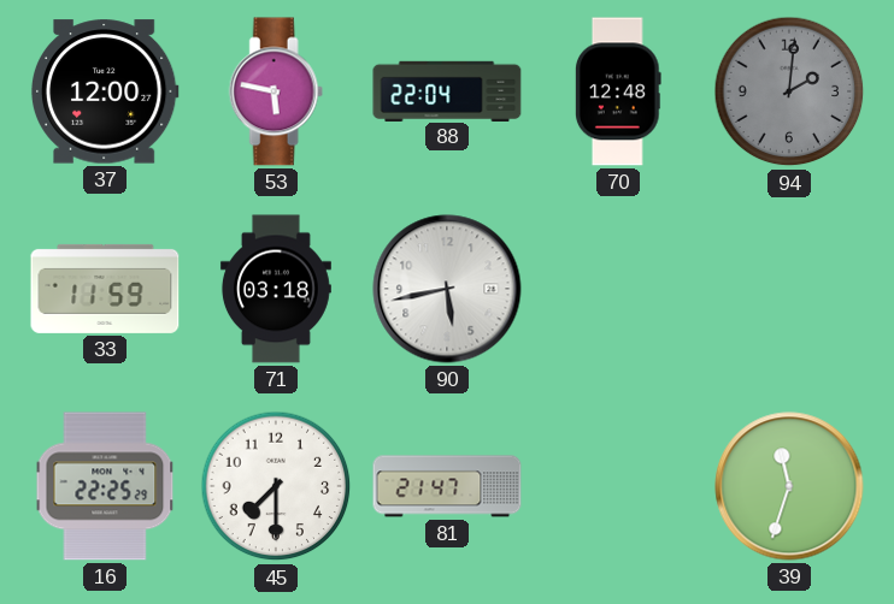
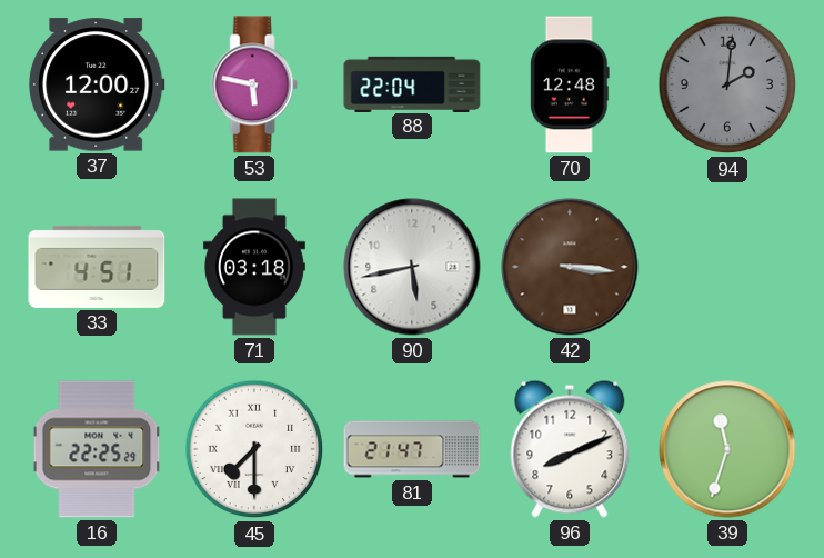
33: 11:59 -> 4:51
42: none -> 3:16
45 numerals: Arabic -> Roman
96: none -> 8:11
